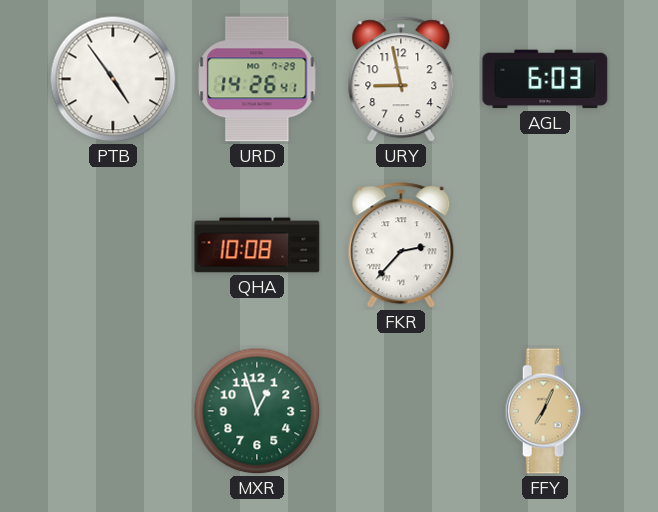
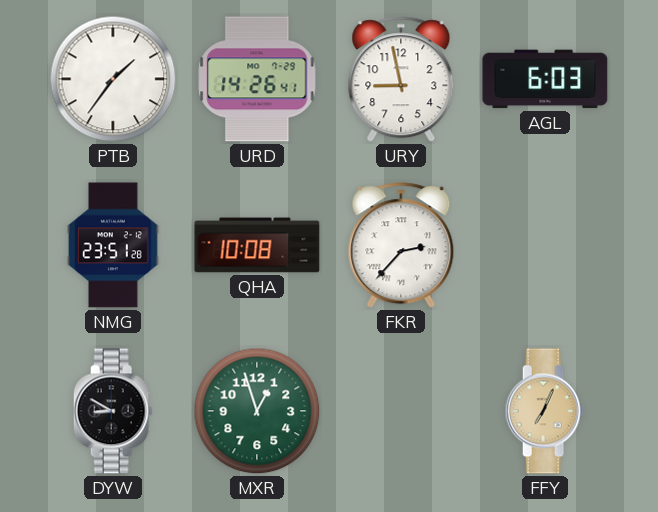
PTB: 4:54 -> 1:36
NMG: none -> 23:51
DYW: none -> 8:50
